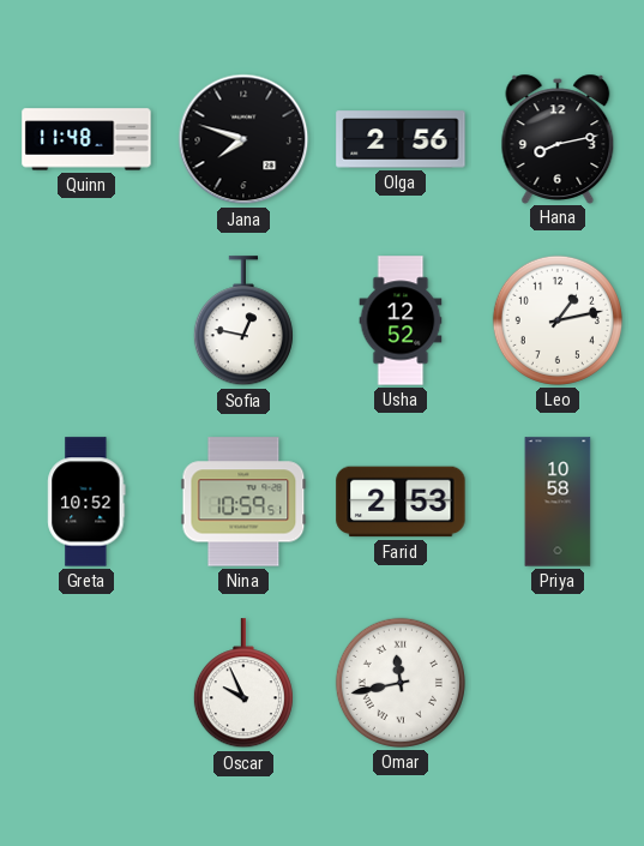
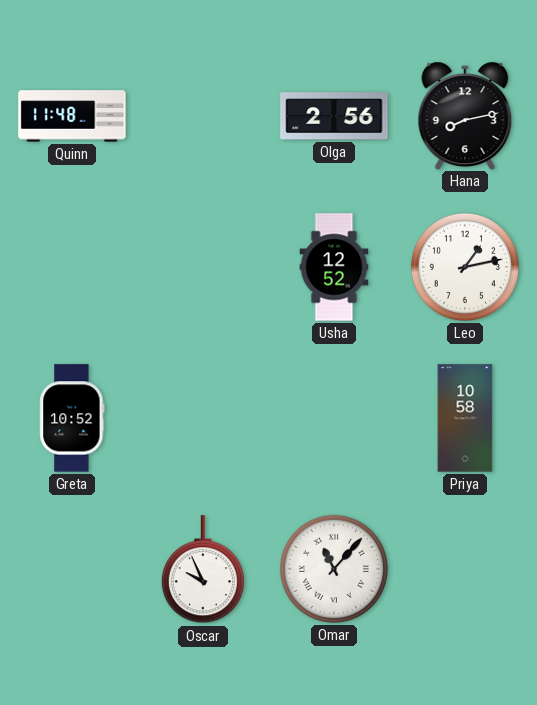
Jana: 7:48 -> none
Sofia: 12:47 -> none
Nina: 10:59 -> none
Farid: 2:53 -> none
Omar: 11:43 -> 11:07
